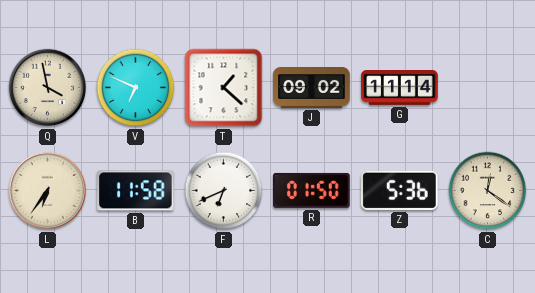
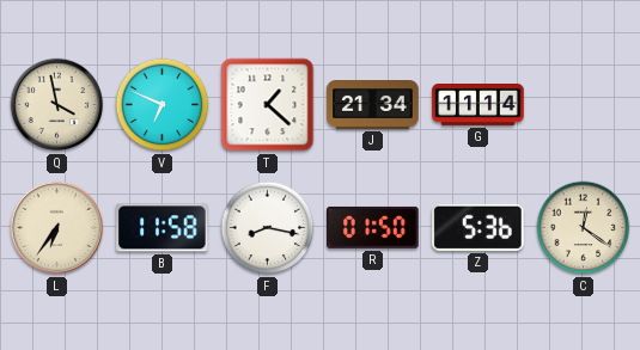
J: 09:02 -> 21:34
F: 6:41 -> 8:17
